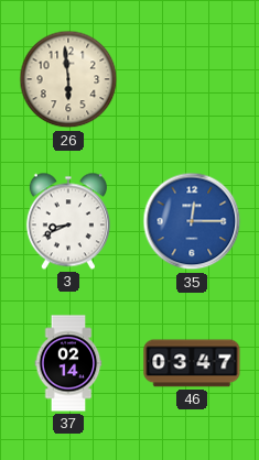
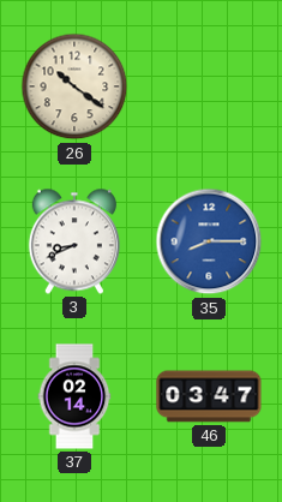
26: 5:59 -> 10:21
35: 12:15 -> 8:15
